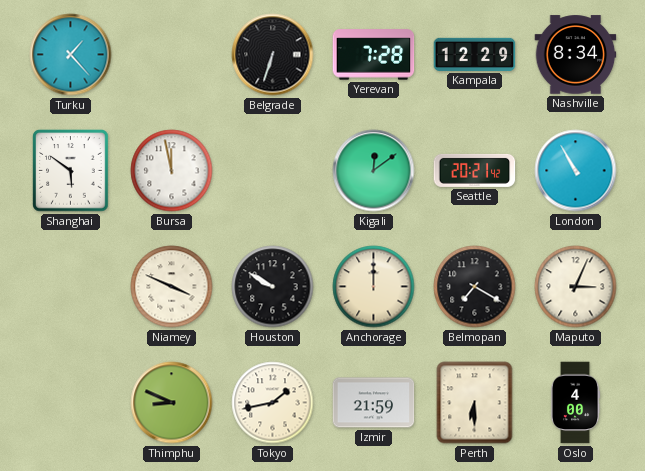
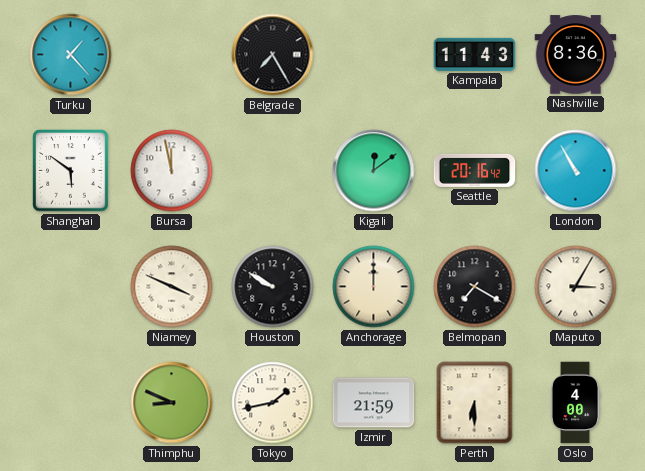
Belgrade: 6:33 -> 7:25
Yerevan: 7:28 -> none
Kampala: 12:29 -> 11:43
Nashville: 8:34 -> 8:36
Seattle: 20:21 -> 20:16
Maputo: 3:04 -> 3:05
